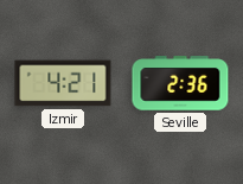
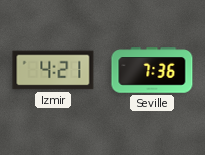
Seville: 2:36 -> 7:36
